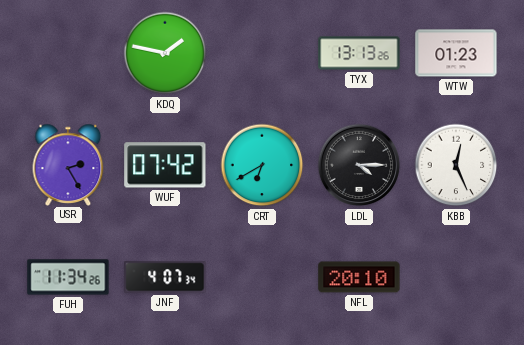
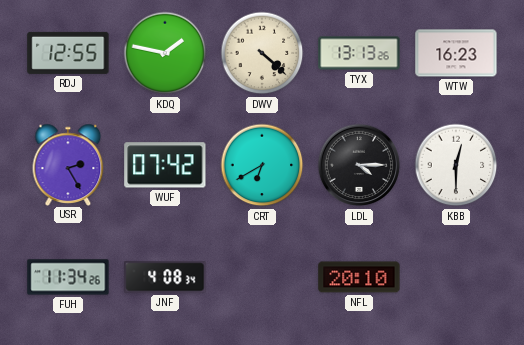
RDJ: none -> 12:55
DWV: none -> 4:22
WTW: 01:23 -> 16:23
KBB: 12:26 -> 12:30
JNF: 4:07 -> 4:08
